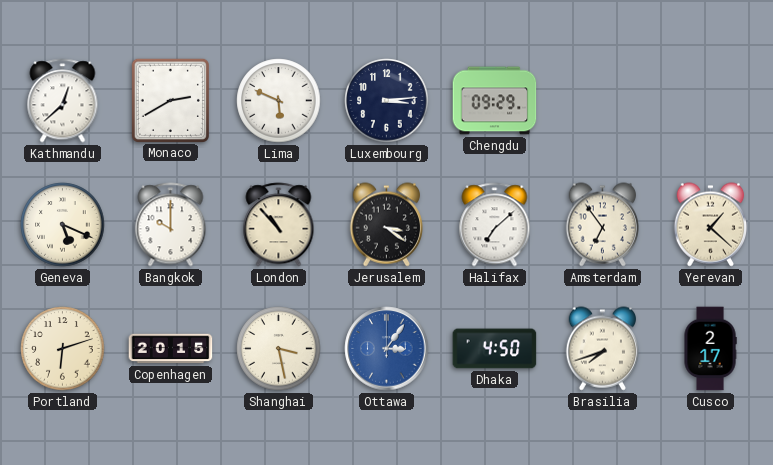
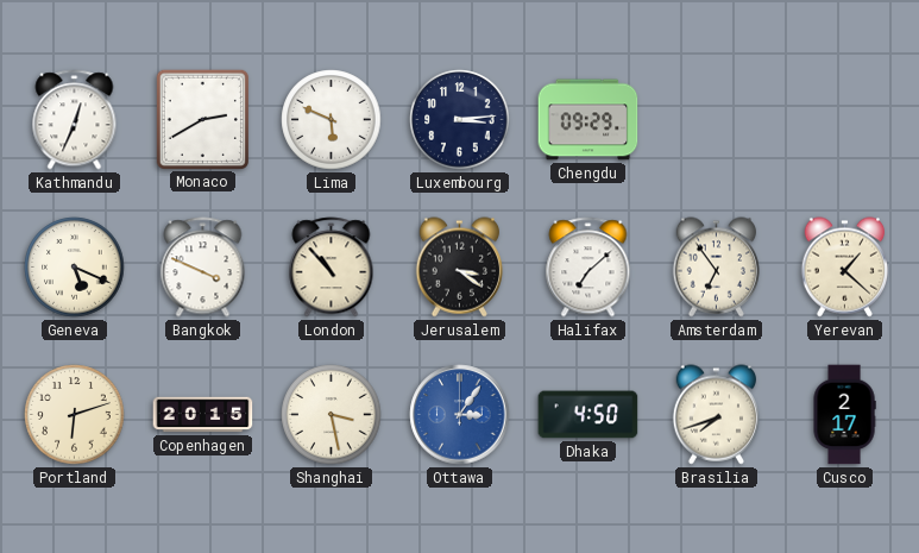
Kathmandu: 12:38 -> 12:34
Bangkok: 10:00 -> 3:49
